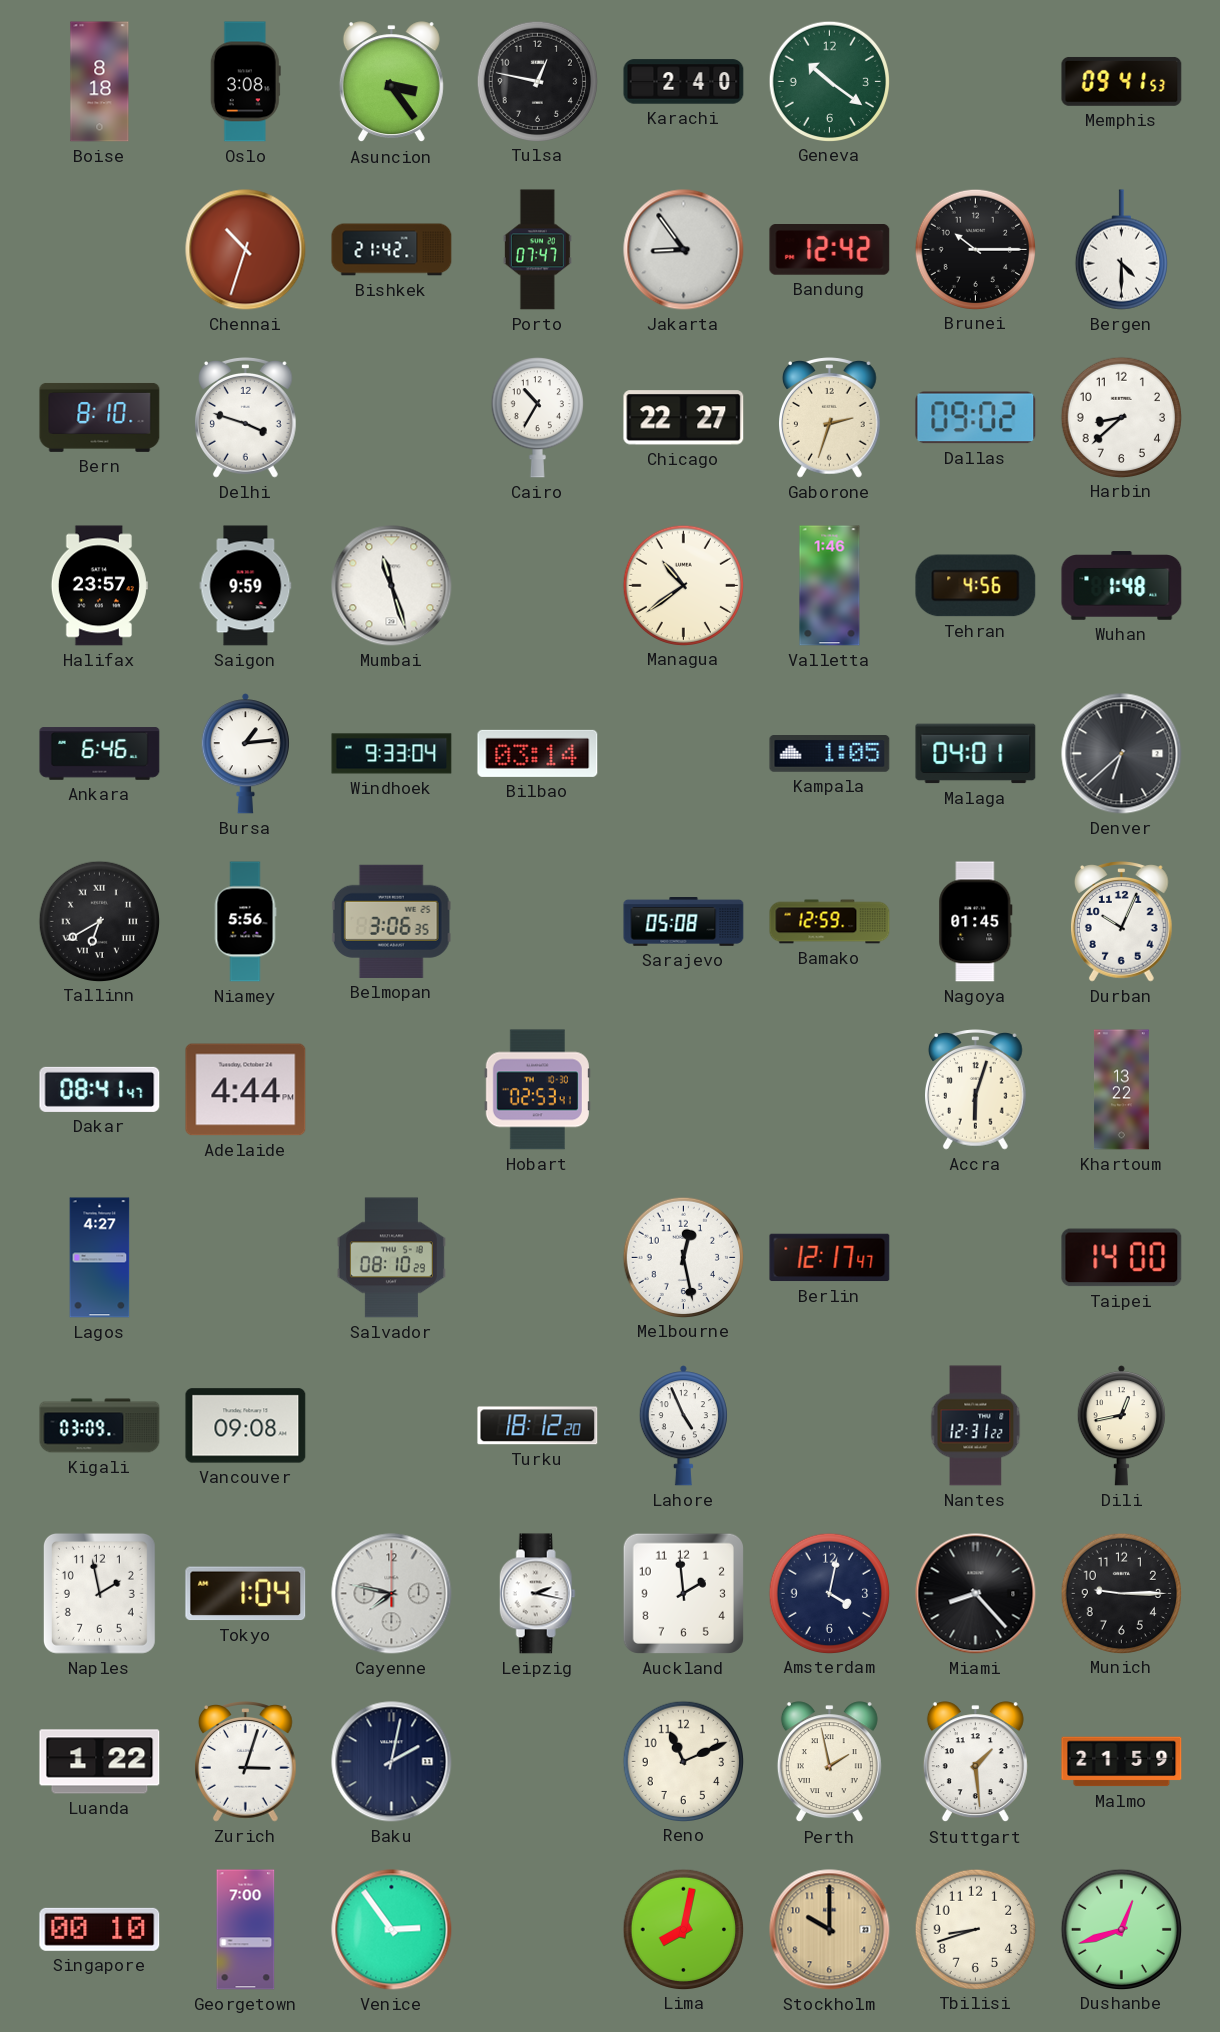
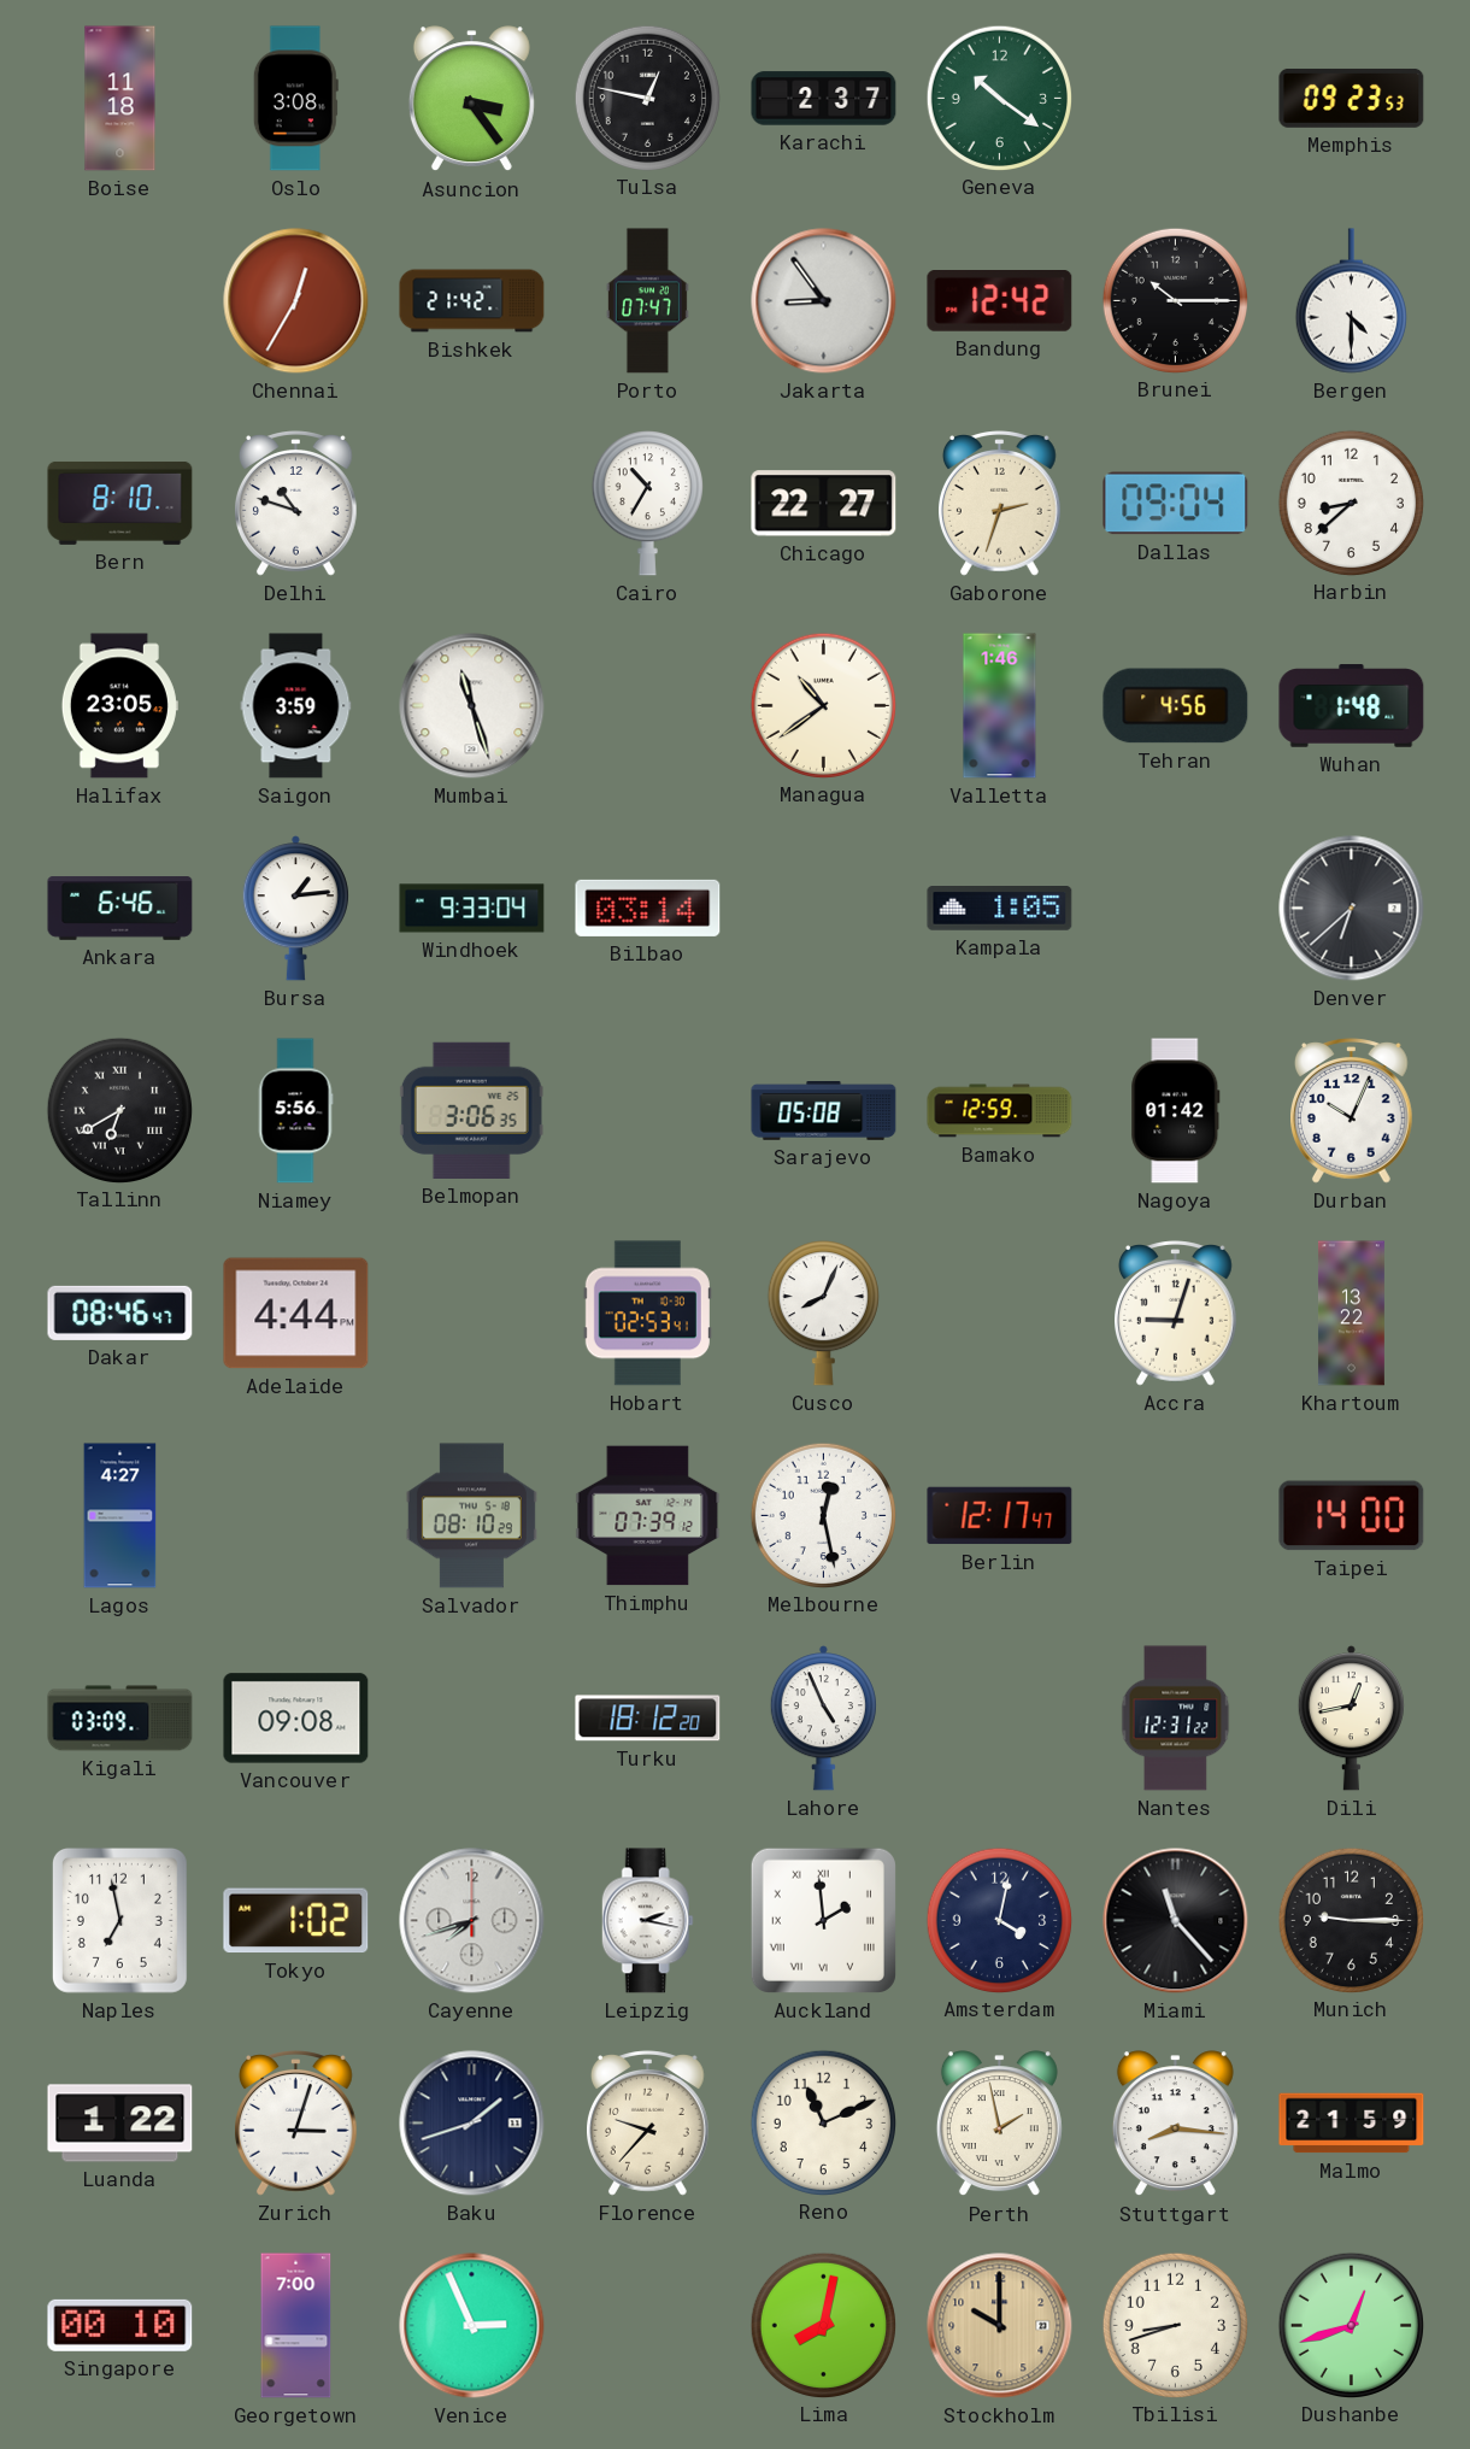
Boise: 8:18 -> 11:18
Karachi: 2:40 -> 2:37
Memphis: 09:41 -> 09:23
Chennai: 10:33 -> 12:35
Delhi: 3:48 -> 10:48
Dallas: 09:02 -> 09:04
Halifax: 23:57 -> 23:05
Saigon: 9:59 -> 3:59
Malaga: 04:01 -> none
Nagoya: 01:45 -> 01:42
Dakar: 08:41 -> 08:46
Cusco: none -> 8:04
Accra: 6:03 -> 9:03
Thimphu: none -> 07:39
Naples: 1:58 -> 6:58
Tokyo: 1:04 -> 1:02
Cayenne: 7:47 -> 7:42
Auckland numerals: Arabic -> Roman
Miami: 8:23 -> 11:23
Baku: 2:02 -> 1:42
Florence: none -> 9:37
Stuttgart: 1:29 -> 8:16
Venice: 2:54 -> 2:56
